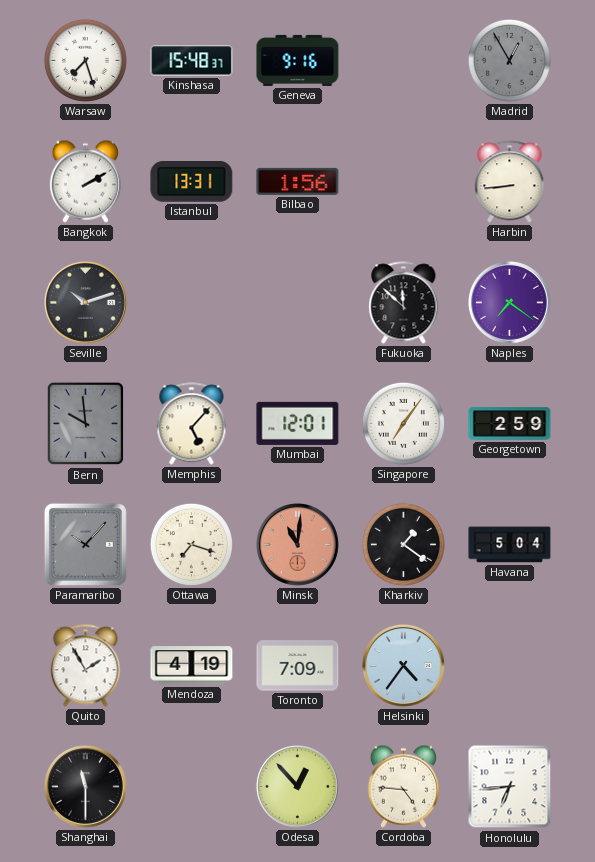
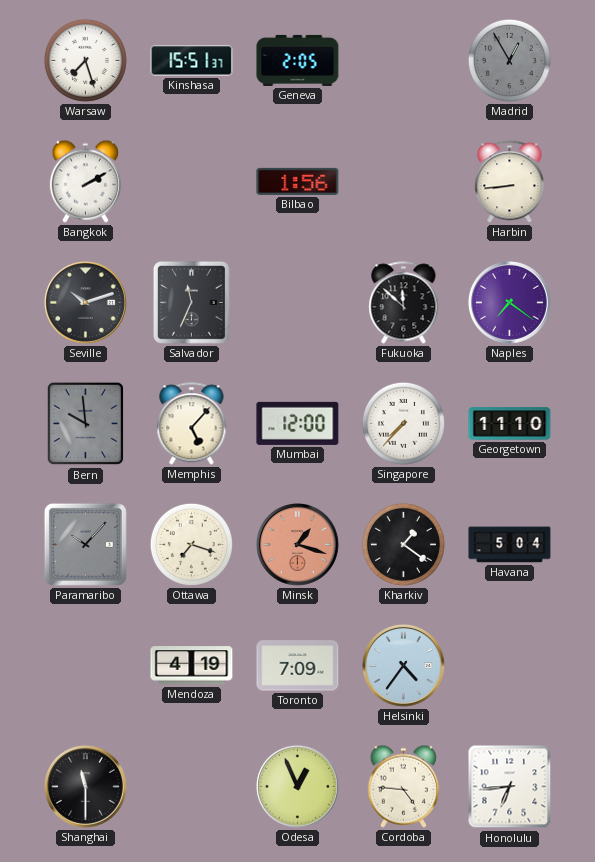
Kinshasa: 15:48 -> 15:51
Geneva: 9:16 -> 2:05
Istanbul: 13:31 -> none
Salvador: none -> 11:34
Mumbai: 12:01 -> 12:00
Singapore: 7:06 -> 7:37
Georgetown: 2:59 -> 11:10
Minsk: 11:01 -> 1:18
Quito: 1:55 -> none
Odesa: 12:53 -> 12:56
